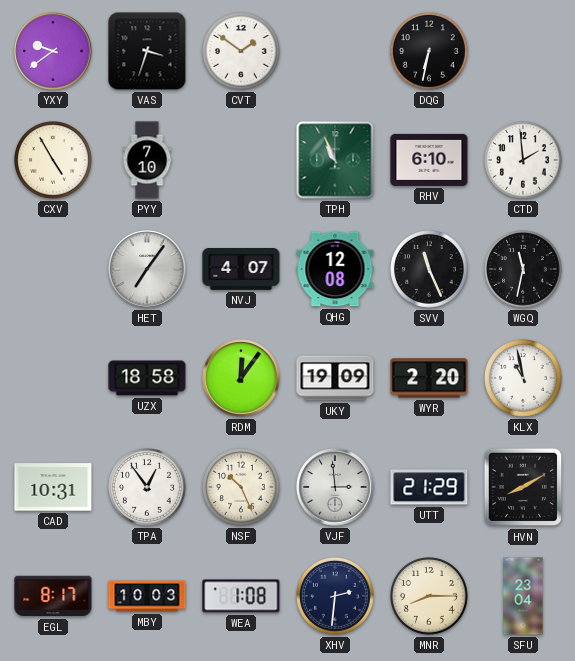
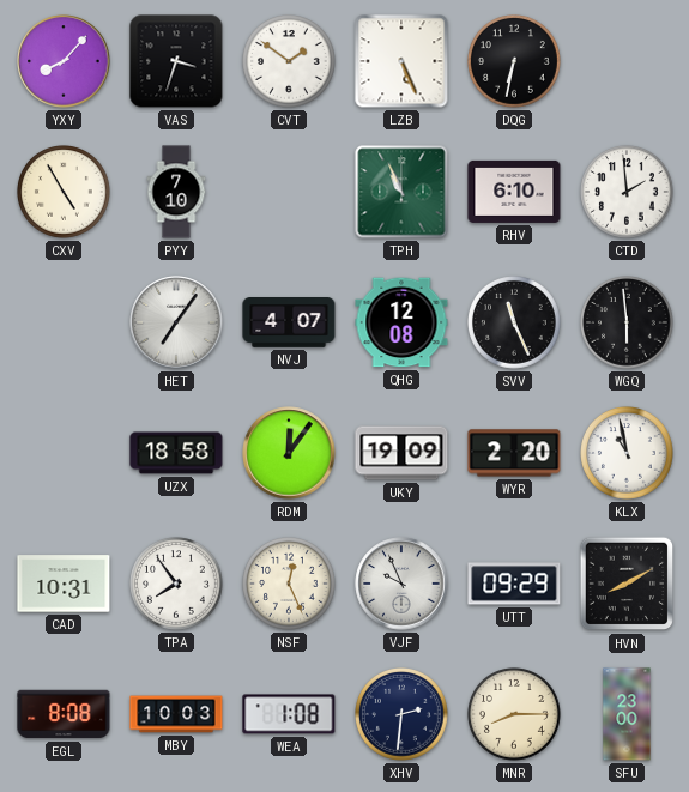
YXY: 9:39 -> 8:07
LZB: none -> 5:26
WGQ: 11:32 -> 5:59
TPA: 12:54 -> 7:54
NSF: 10:26 -> 12:26
VJF: 2:59 -> 9:56
UTT: 21:29 -> 09:29
EGL: 8:17 -> 8:08
SFU: 23:04 -> 23:00
